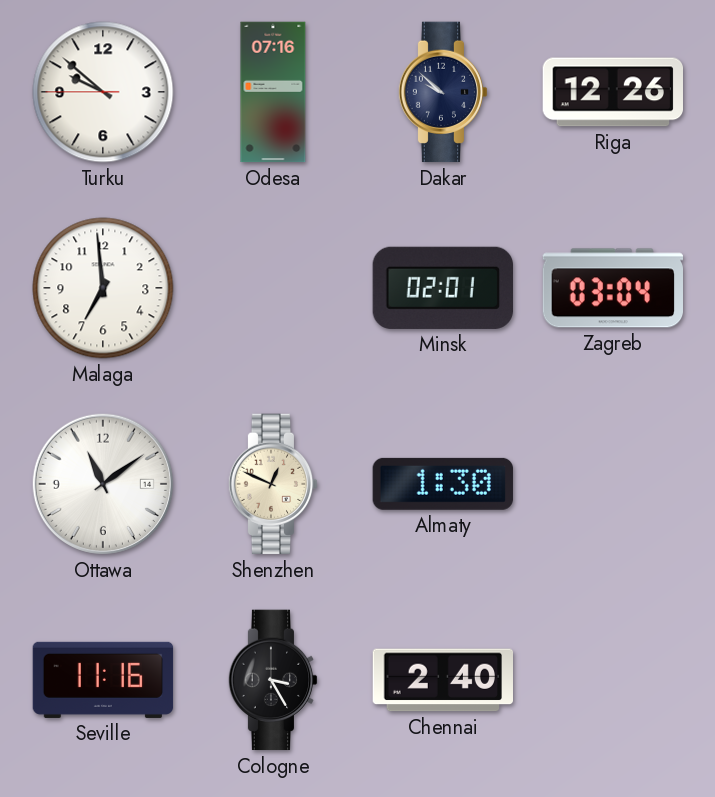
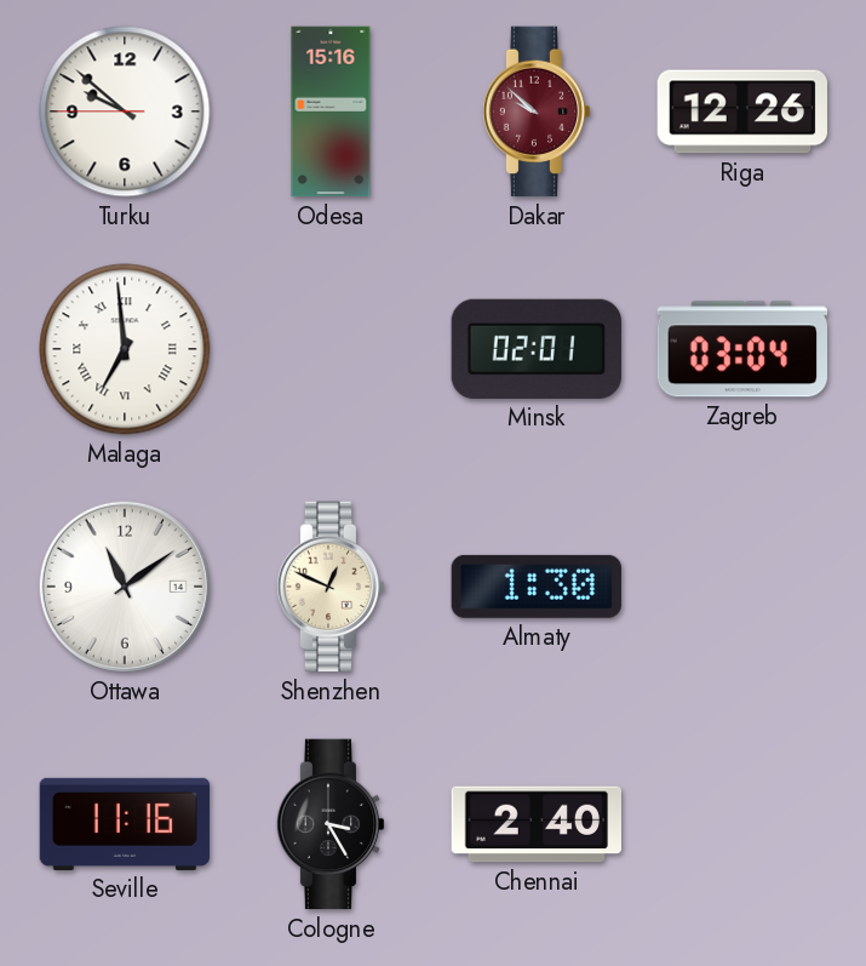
Odesa: 07:16 -> 15:16
Dakar dial: navy -> burgundy
Malaga numerals: Arabic -> Roman
